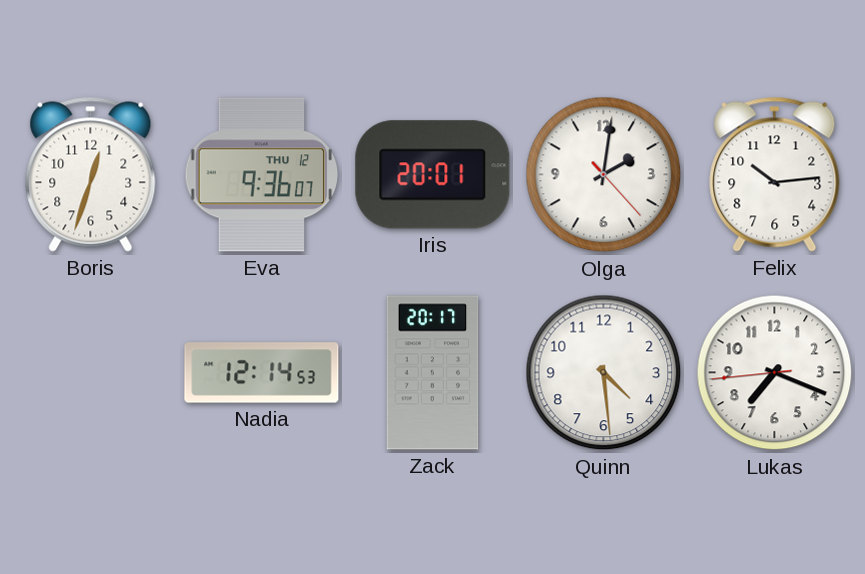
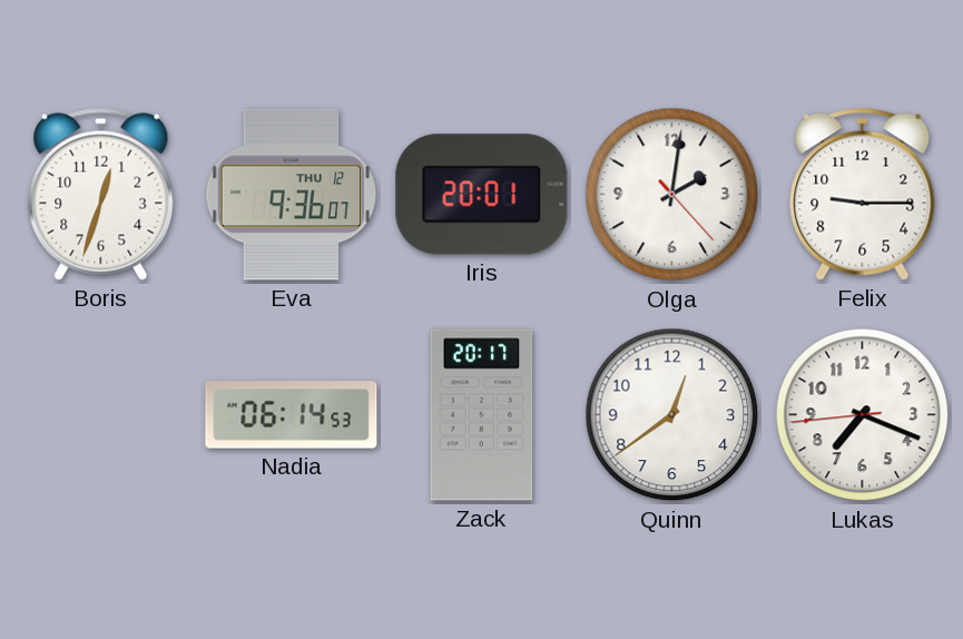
Felix: 10:14 -> 9:15
Nadia: 12:14 -> 06:14
Quinn: 4:29 -> 12:39
